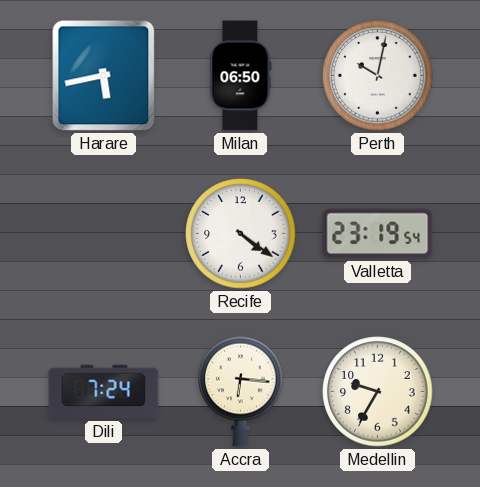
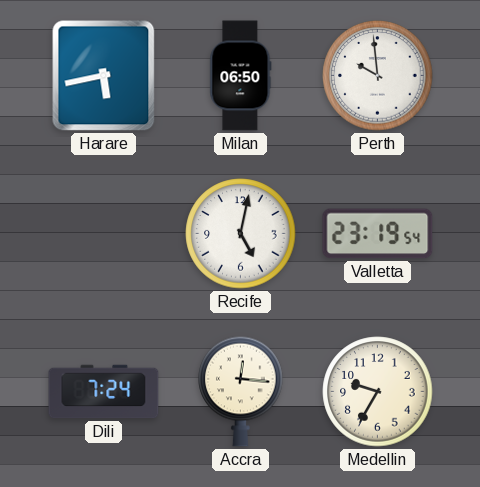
Perth: 10:02 -> 9:59
Recife: 4:21 -> 5:02
Accra: 6:16 -> 12:16
